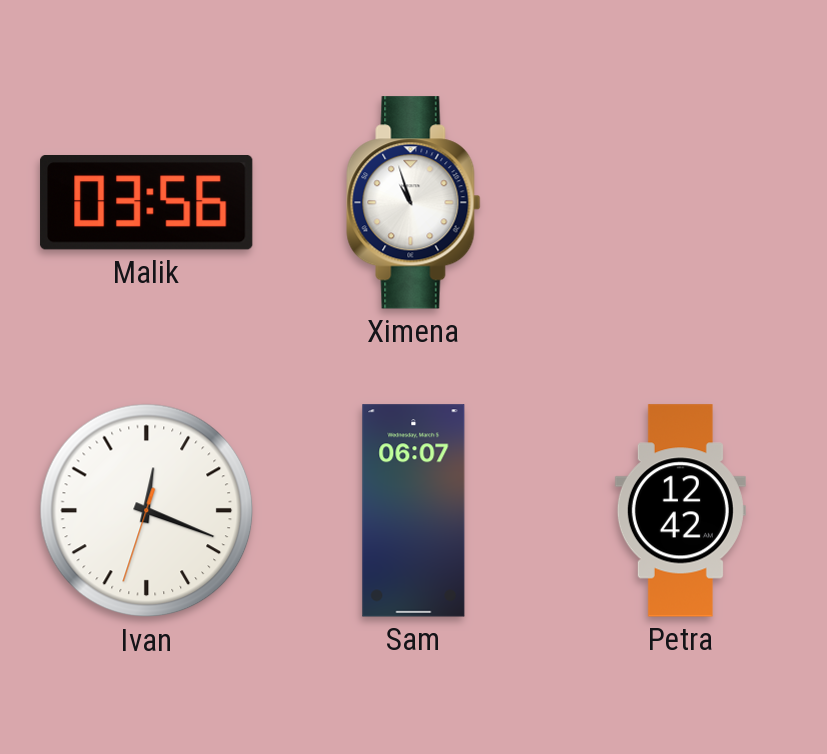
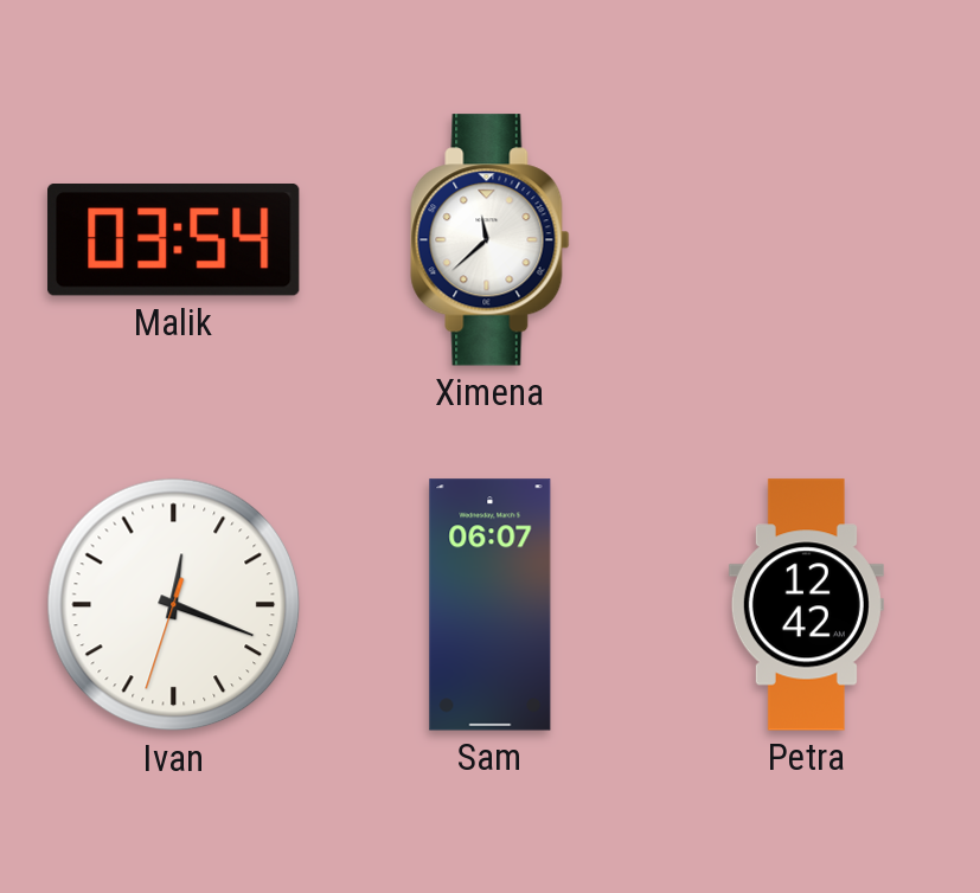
Malik: 03:56 -> 03:54
Ximena: 10:57 -> 11:38
